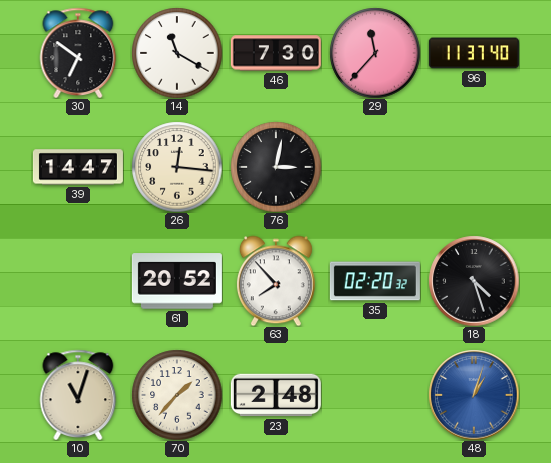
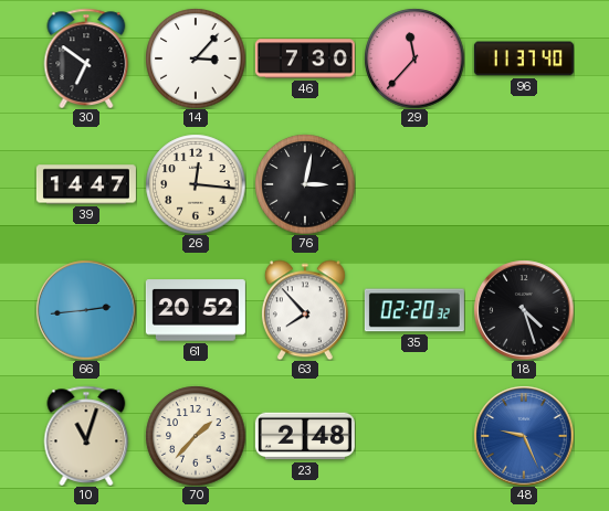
14: 11:20 -> 3:07
66: none -> 2:44
48: 1:03 -> 9:26
